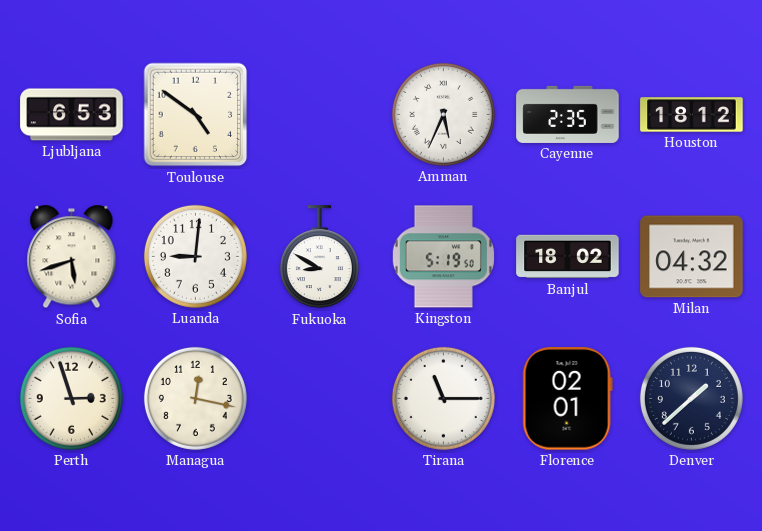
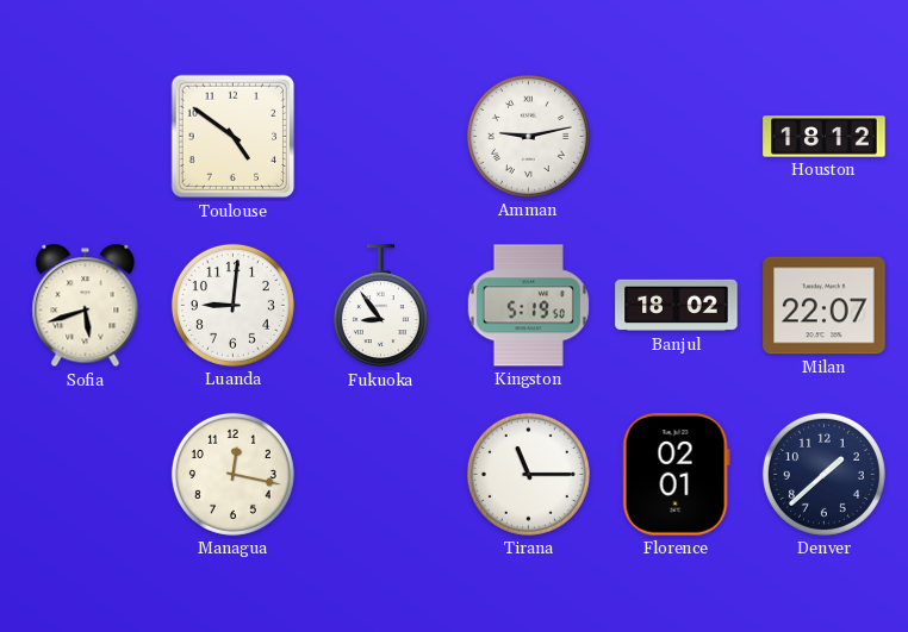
Ljubljana: 6:53 -> none
Amman: 5:34 -> 9:13
Cayenne: 2:35 -> none
Fukuoka: 8:50 -> 8:54
Milan: 04:32 -> 22:07
Perth: 2:57 -> none
